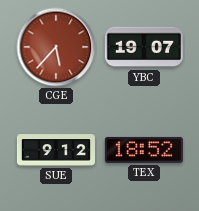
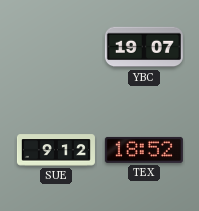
CGE: 5:37 -> none
